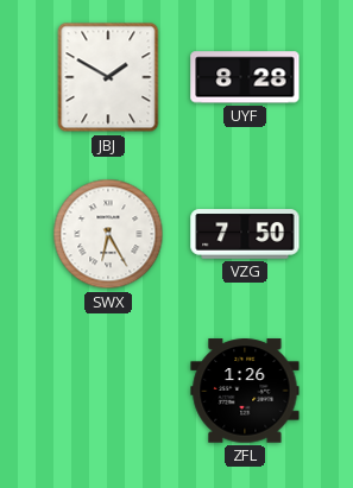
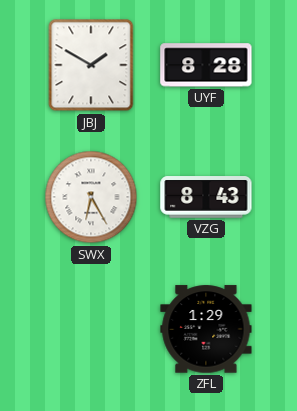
VZG: 7:50 -> 8:43
ZFL: 1:26 -> 1:29
